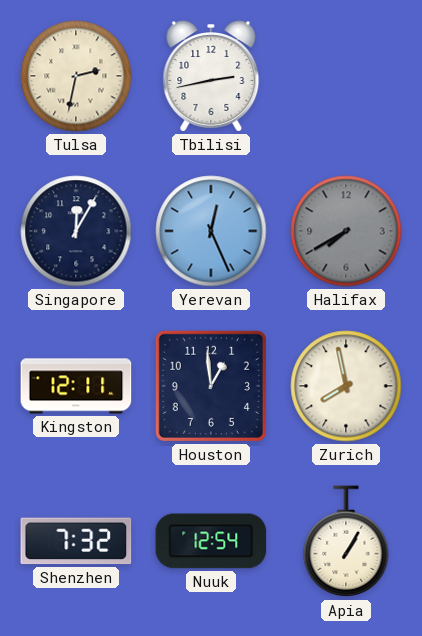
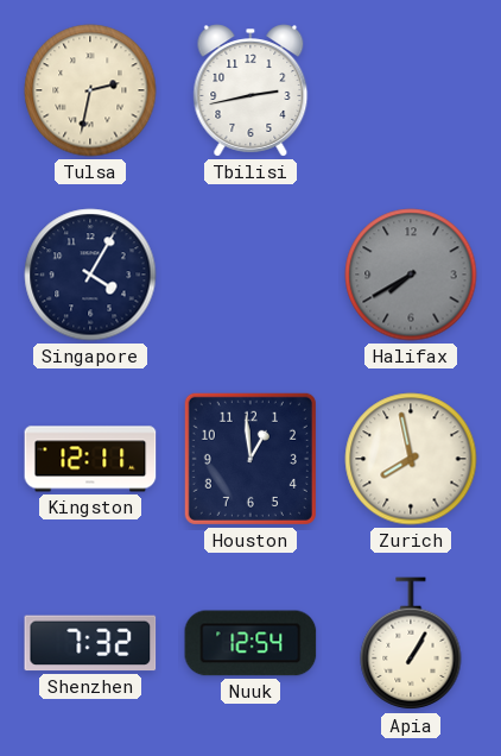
Singapore: 12:05 -> 4:05
Yerevan: 12:26 -> none
